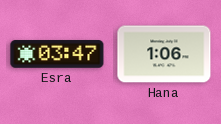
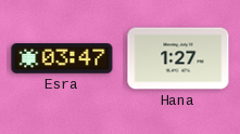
Hana: 1:06 -> 1:27
